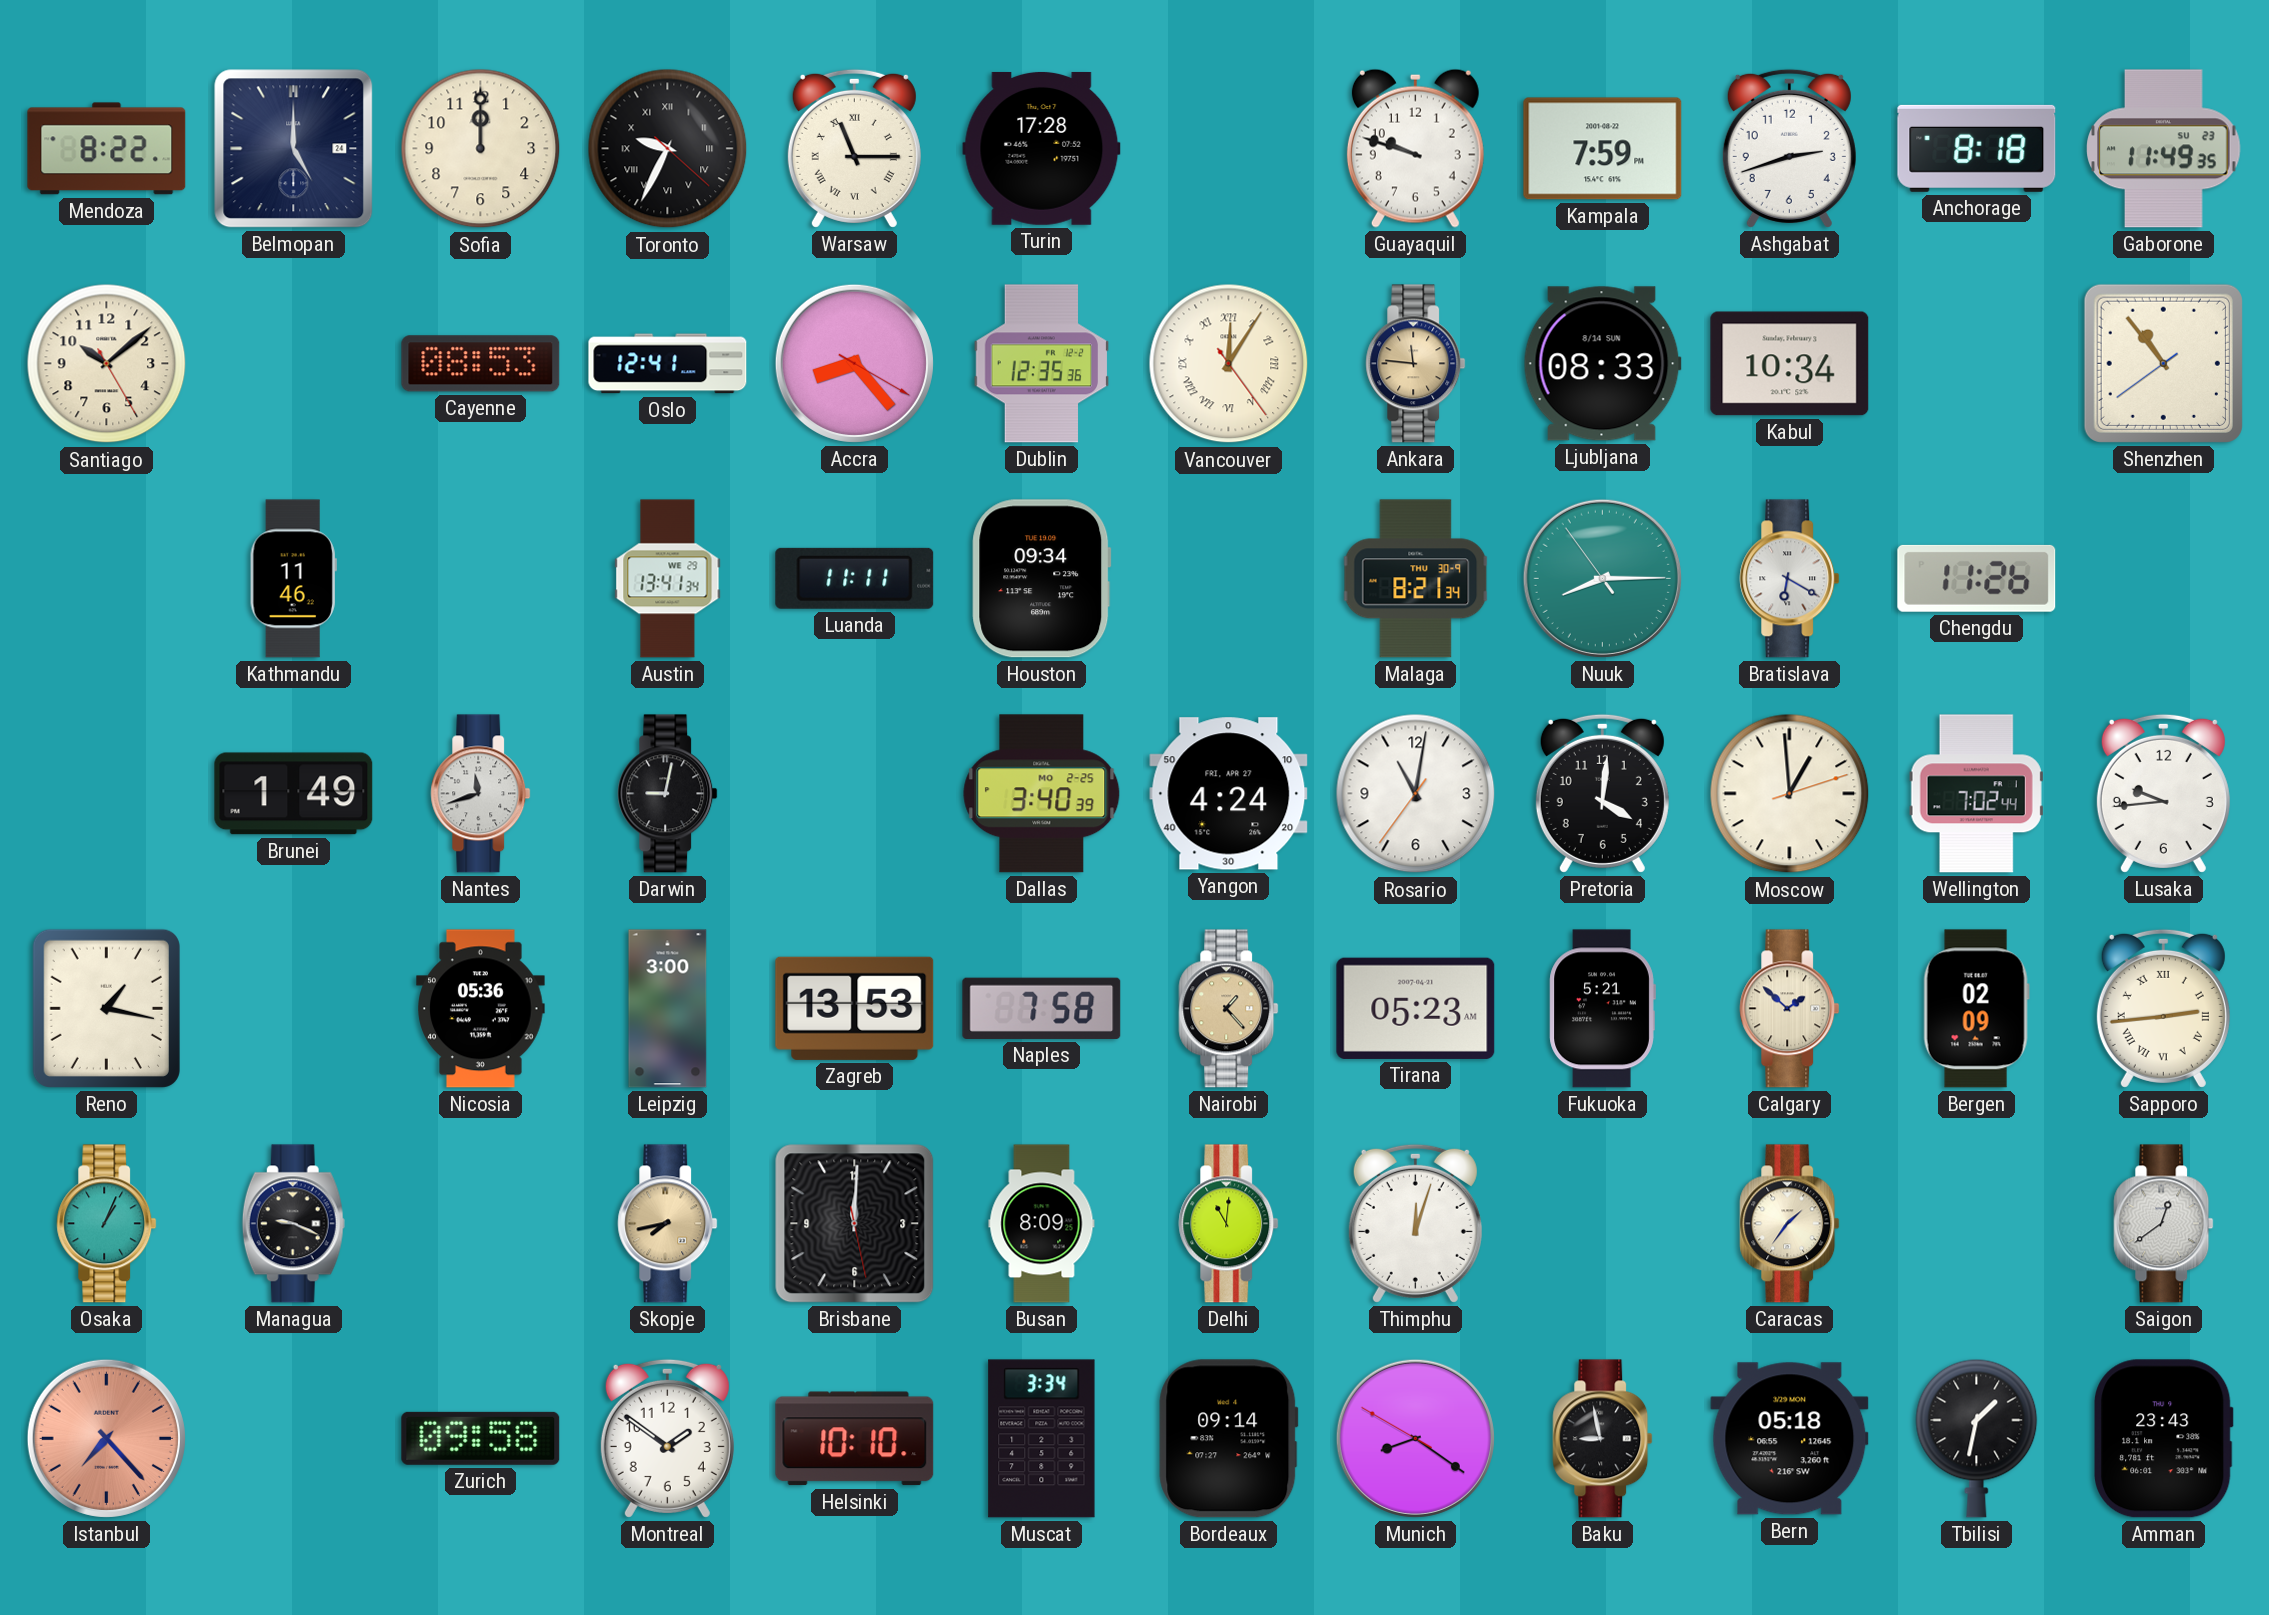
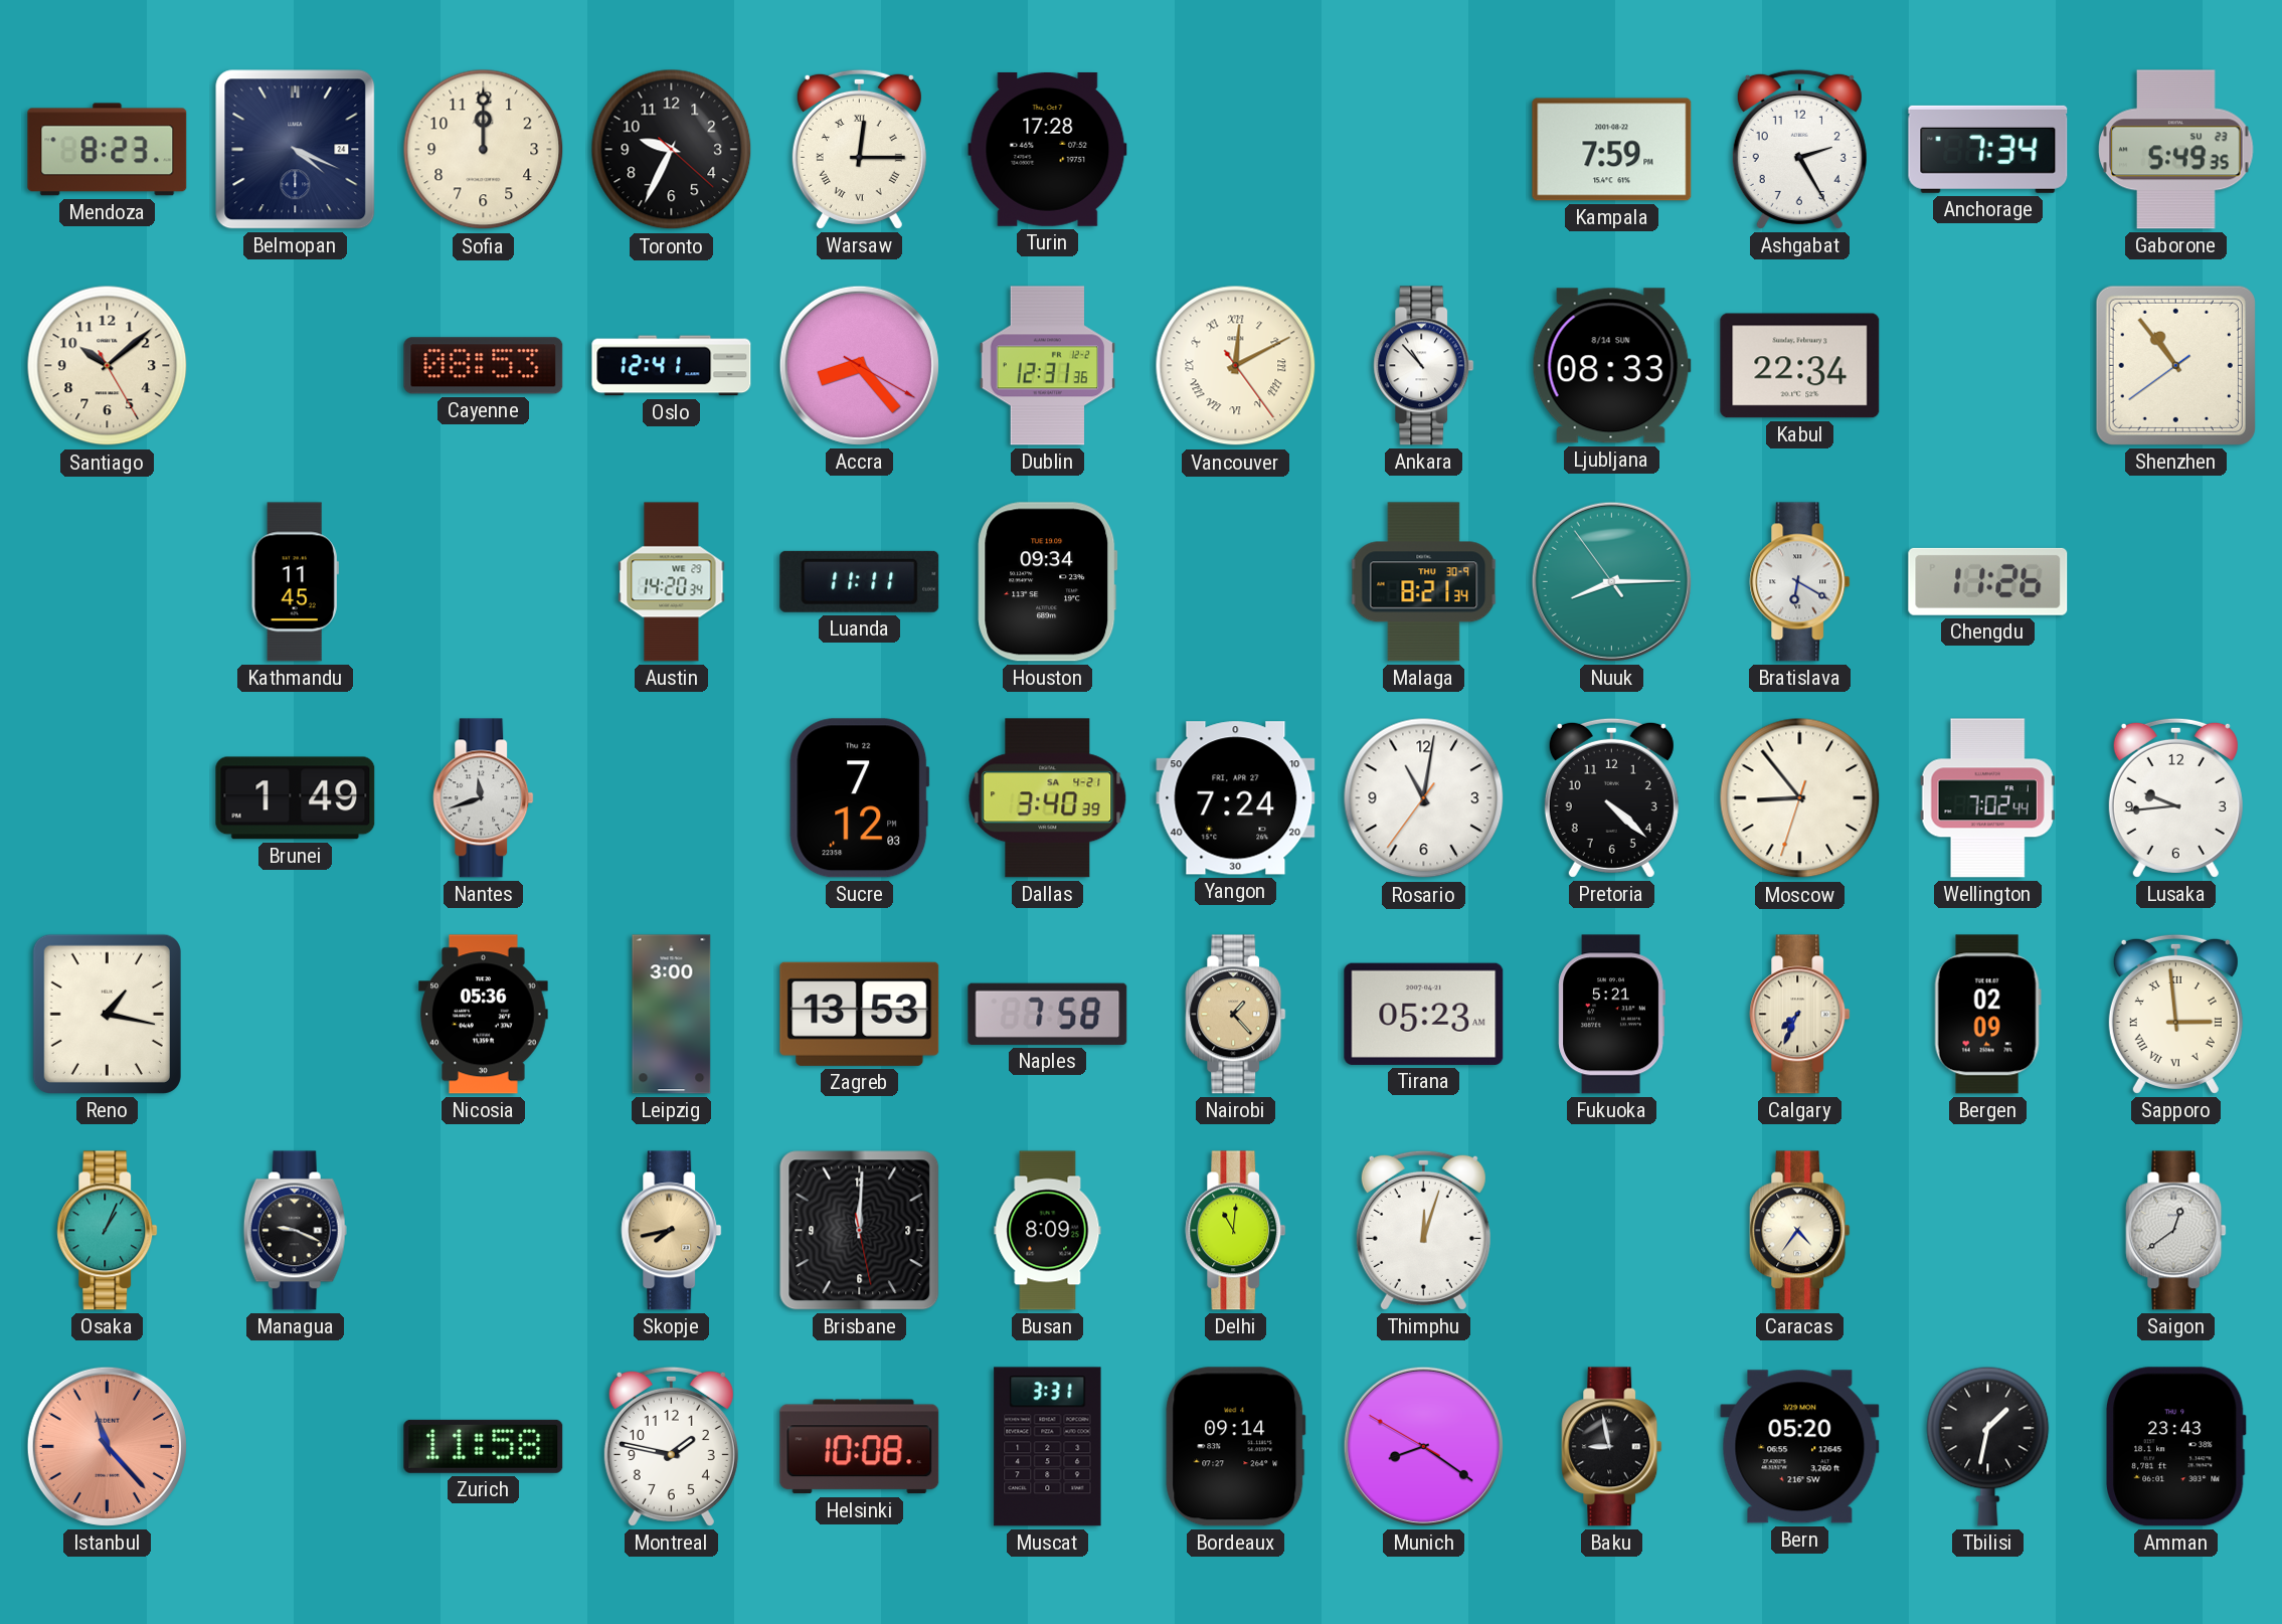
Mendoza: 8:22 -> 8:23
Belmopan: 5:00 -> 4:19
Toronto numerals: Roman -> Arabic
Warsaw: 11:15 -> 12:15
Guayaquil: 9:48 -> none
Ashgabat: 2:42 -> 2:25
Anchorage: 8:18 -> 7:34
Gaborone: 11:49 -> 5:49
Dublin: 12:35 -> 12:31
Vancouver: 12:05 -> 12:10
Ankara: 11:46 -> 10:53
Ankara dial: champagne -> white
Kabul: 10:34 -> 22:34
Kathmandu: 11:46 -> 11:45
Austin: 13:41 -> 14:20
Darwin: 9:02 -> none
Sucre: none -> 7:12
Dallas date: MO 2-25 -> SA 4-21
Yangon: 4:24 -> 7:24
Pretoria: 4:01 -> 4:22
Moscow: 12:59 -> 8:53
Calgary: 1:52 -> 7:34
Sapporo: 2:44 -> 2:59
Caracas: 1:36 -> 4:36
Istanbul: 7:23 -> 11:23
Zurich: 09:58 -> 11:58
Montreal: 1:51 -> 1:47
Helsinki: 10:10 -> 10:08
Muscat: 3:34 -> 3:31
Bern: 05:18 -> 05:20
